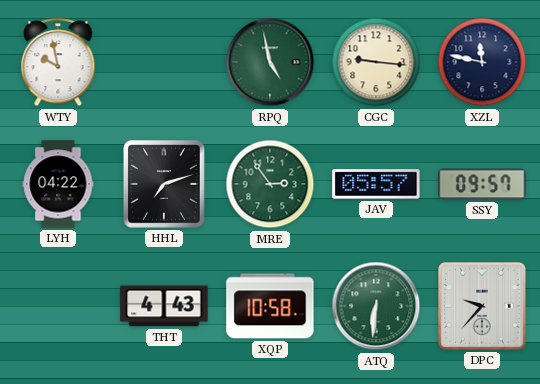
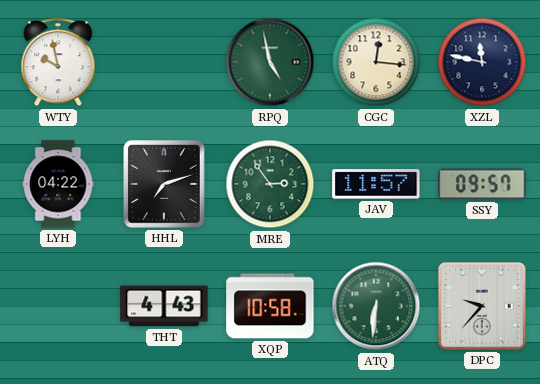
CGC: 9:16 -> 12:16
JAV: 05:57 -> 11:57
